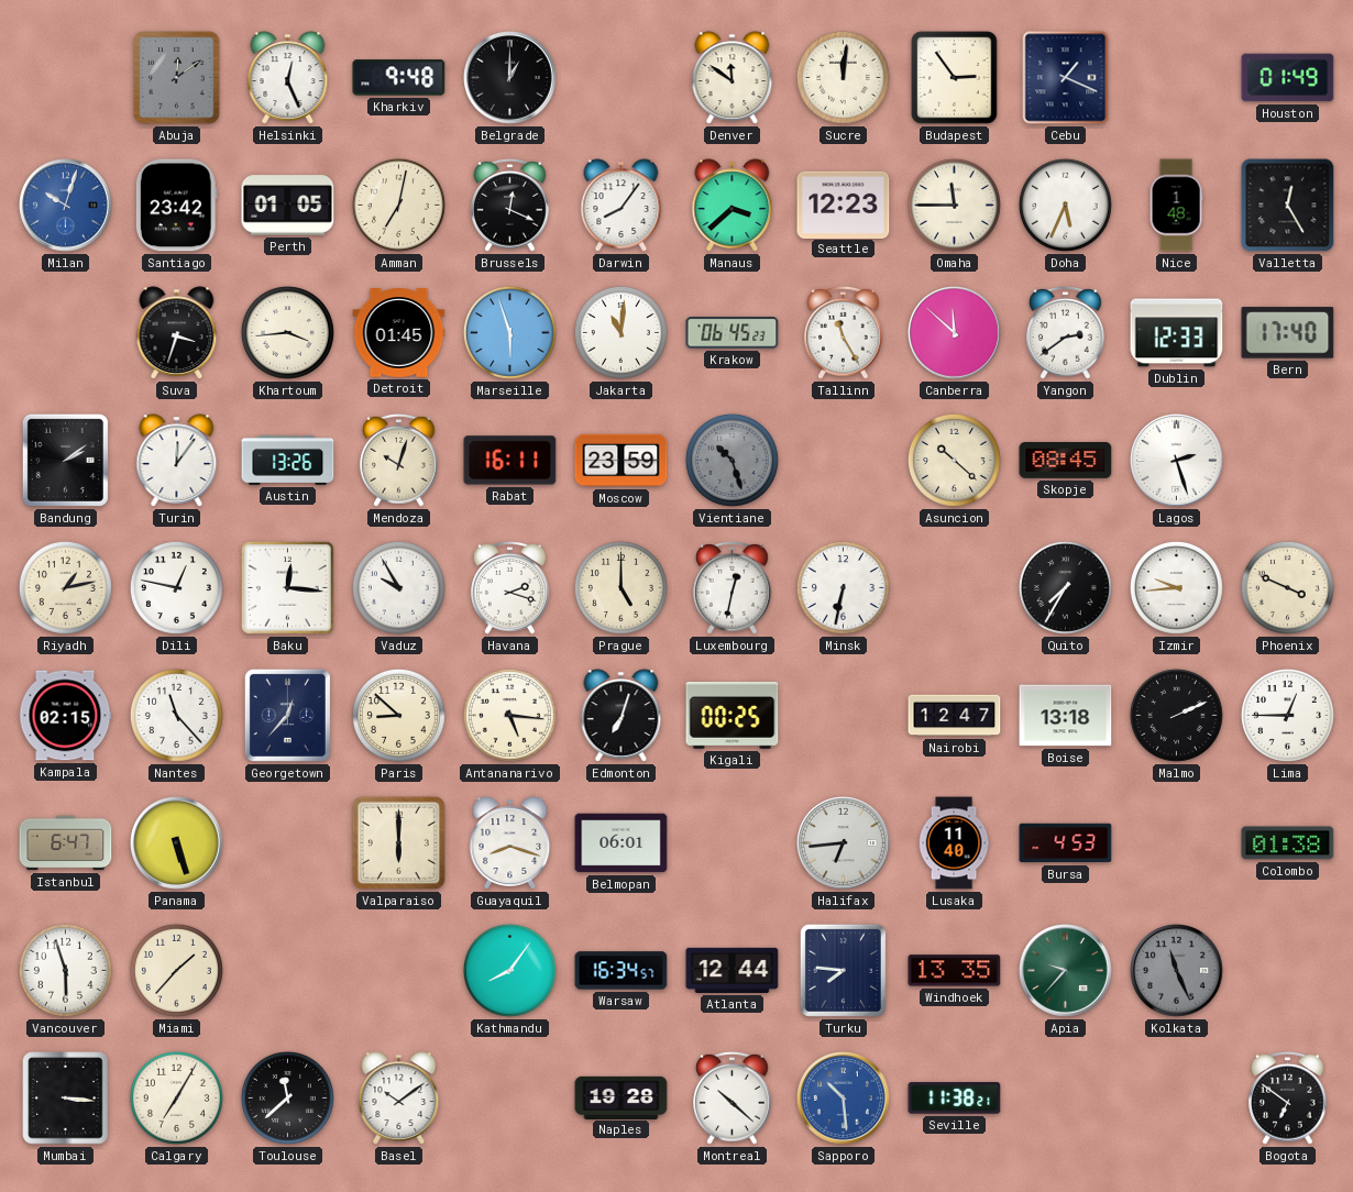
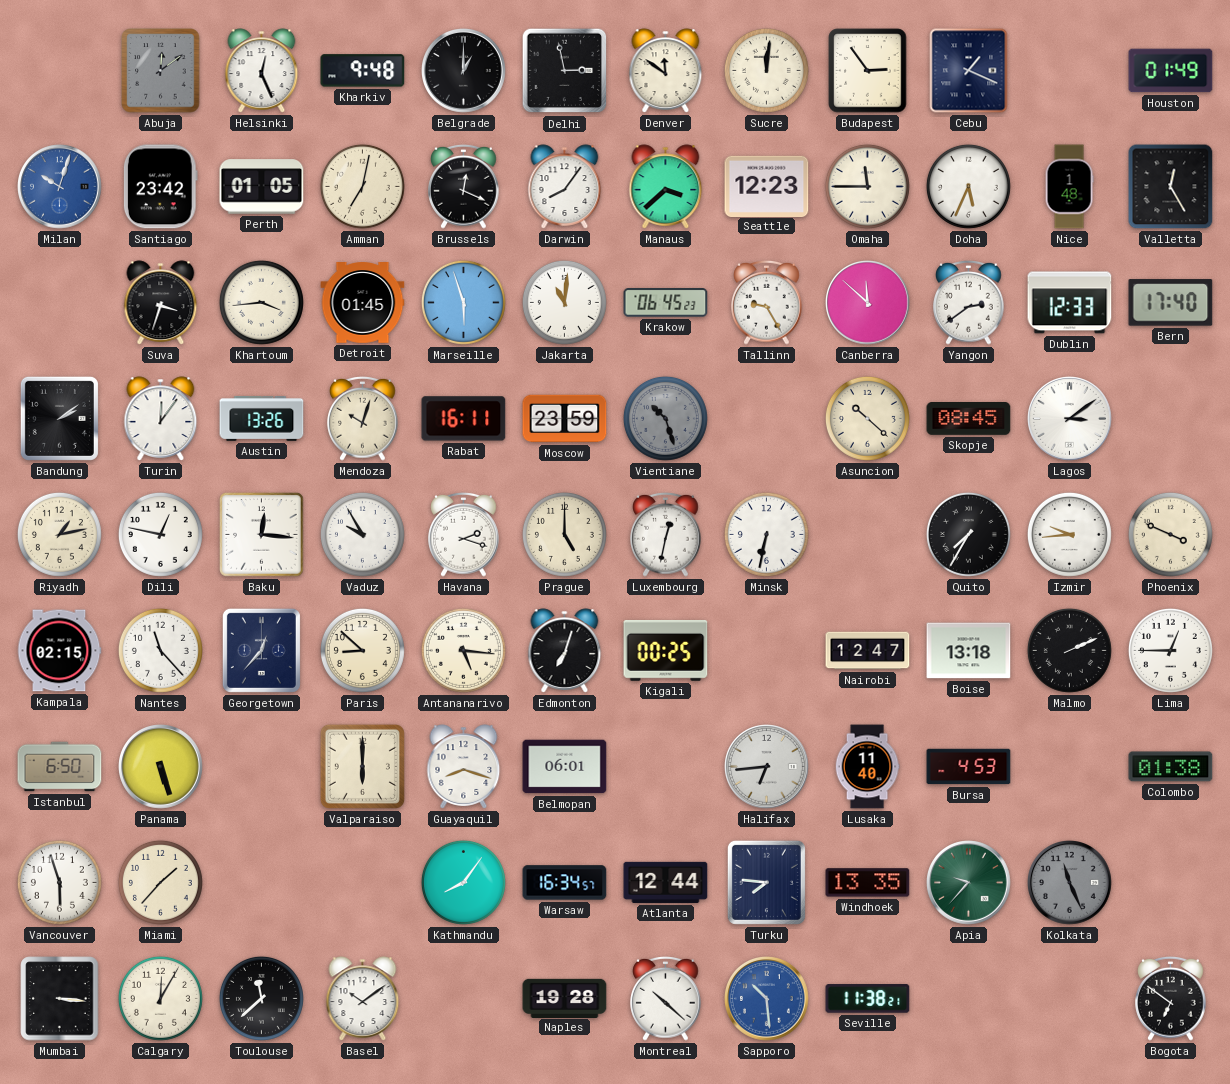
Delhi: none -> 2:58
Tallinn: 11:25 -> 9:25
Lagos: 2:27 -> 3:09
Istanbul: 6:47 -> 6:50
Calgary: 7:05 -> 12:05
